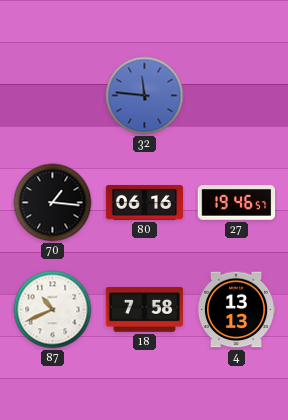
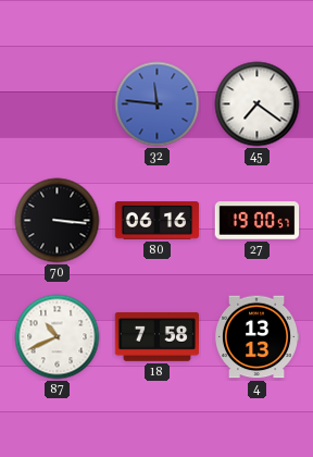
45: none -> 7:21
70: 1:16 -> 3:16
27: 19:46 -> 19:00
